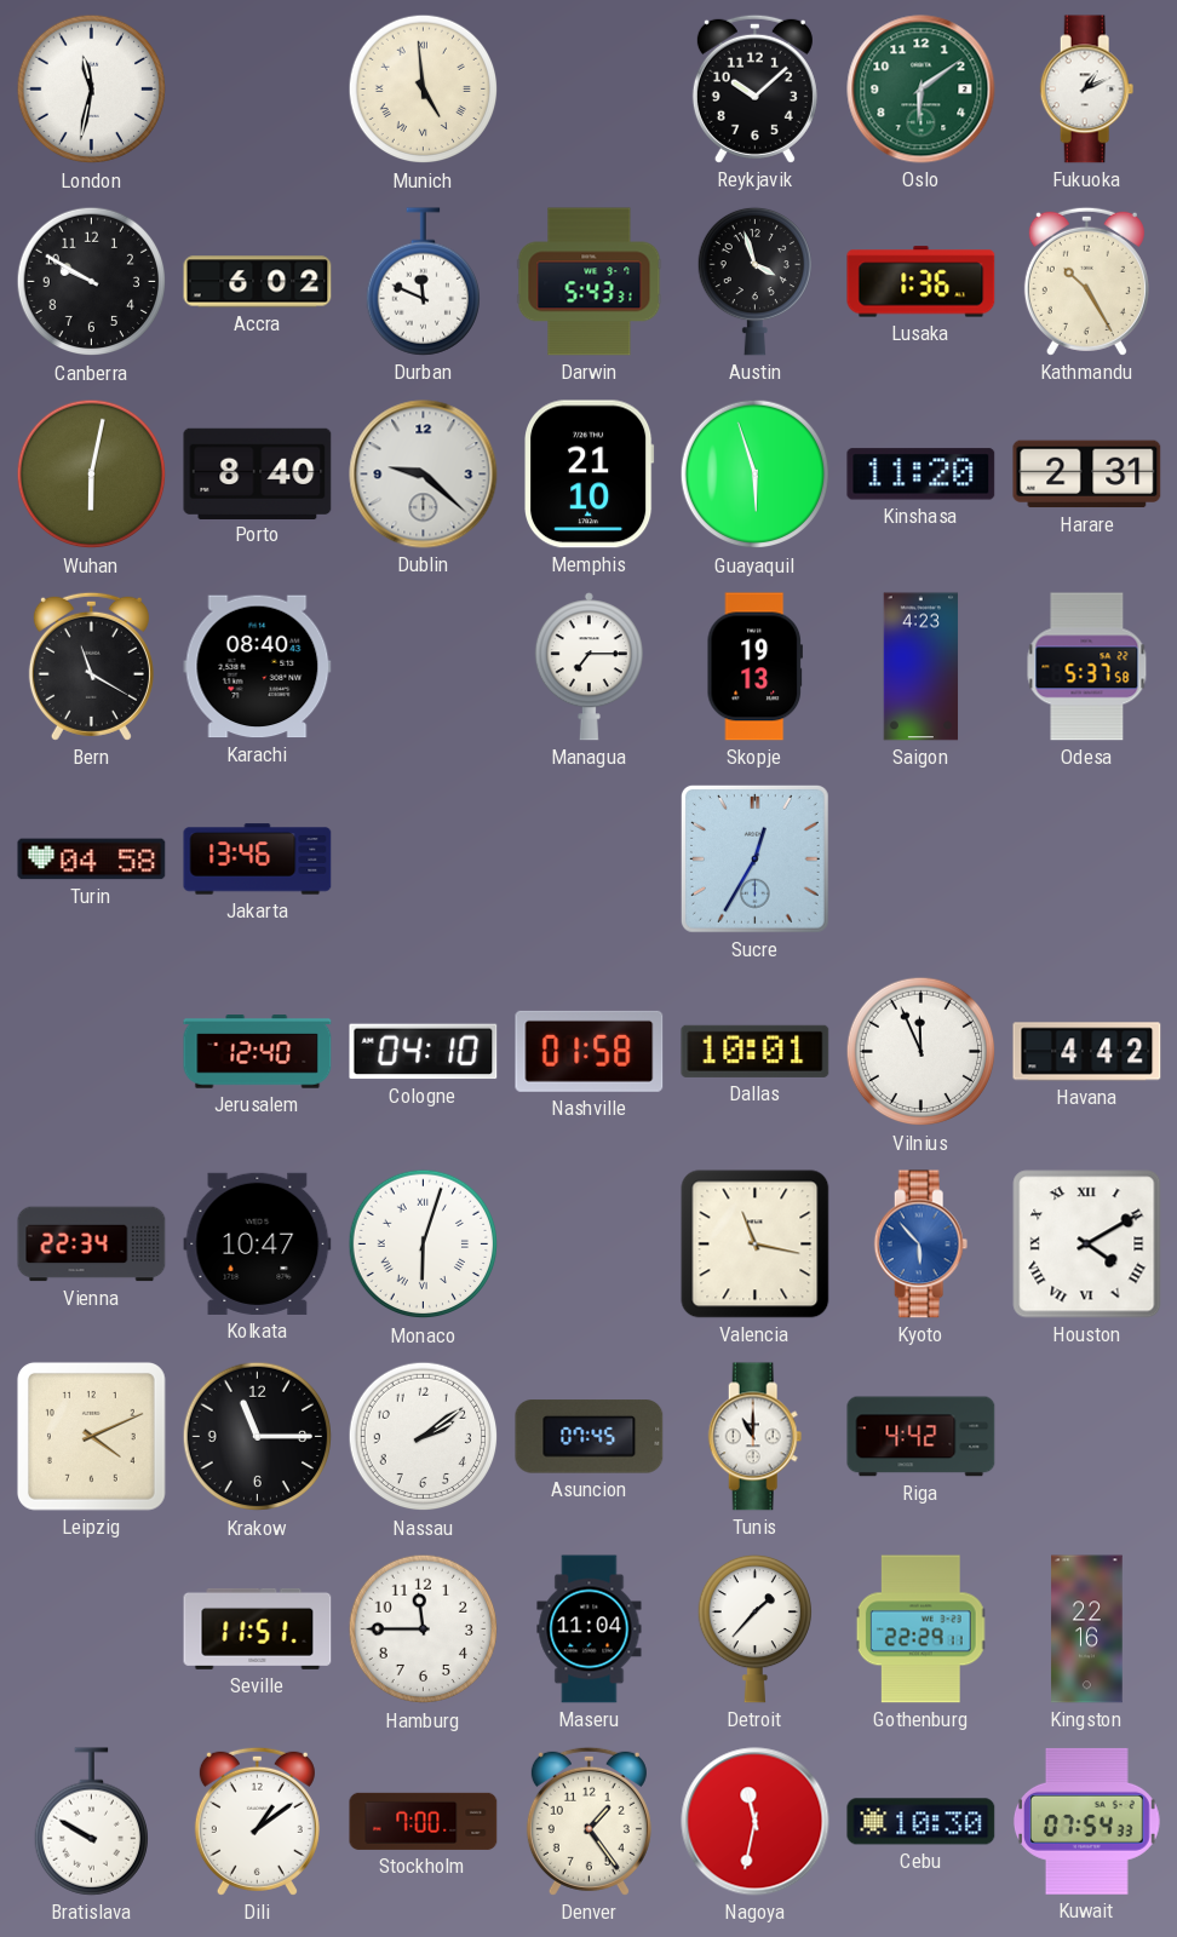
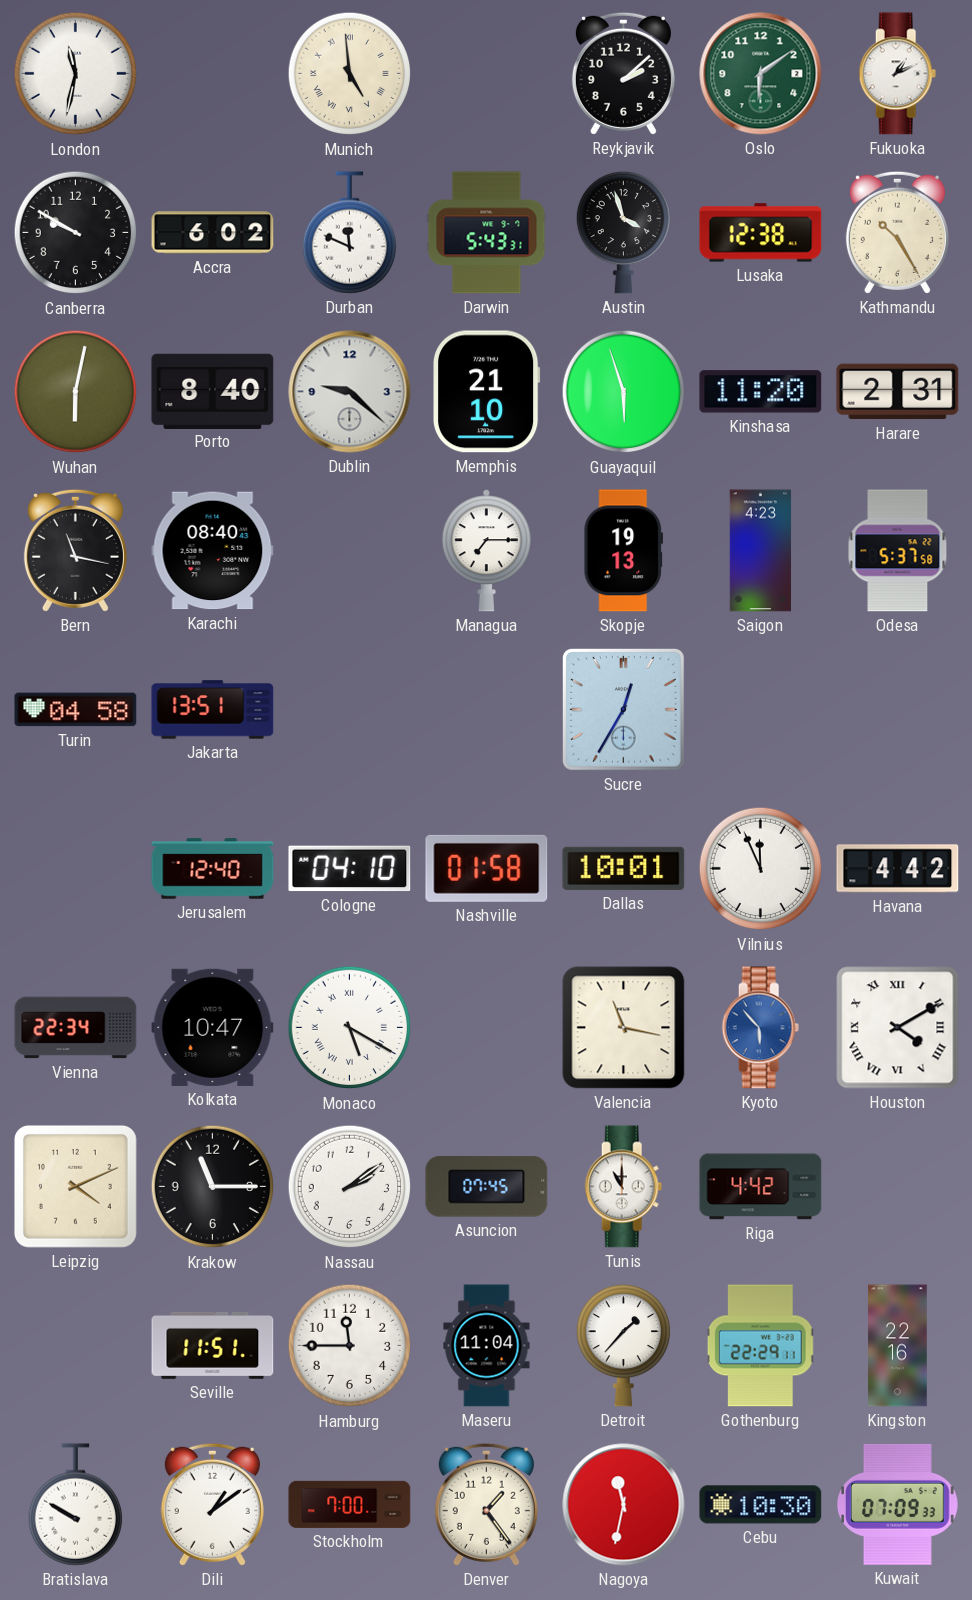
Reykjavik: 10:08 -> 2:08
Lusaka: 1:36 -> 12:38
Bern: 11:20 -> 11:17
Jakarta: 13:46 -> 13:51
Monaco: 6:03 -> 5:20
Kuwait: 07:54 -> 07:09
